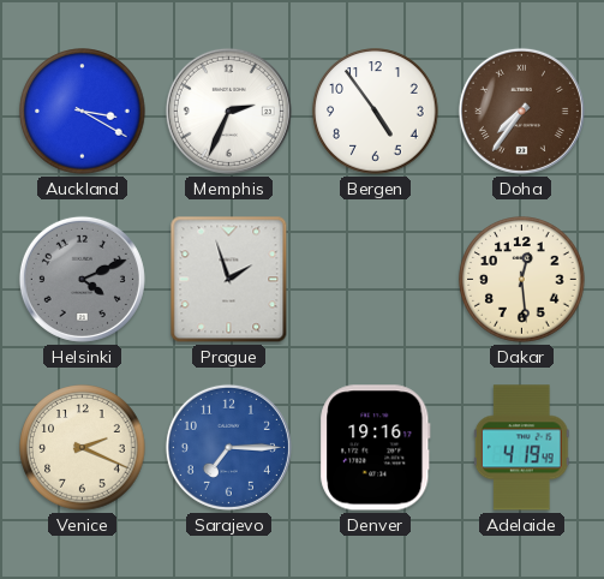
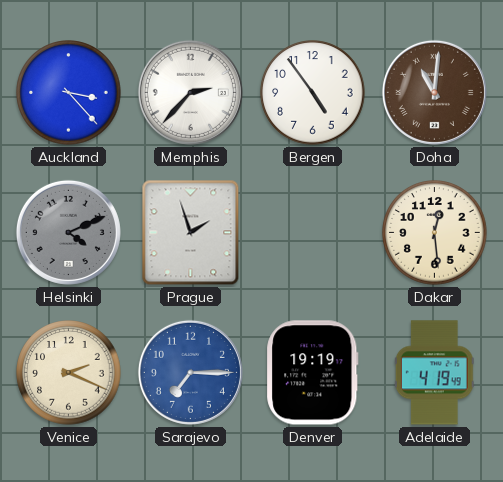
Auckland: 3:20 -> 3:23
Memphis: 2:34 -> 2:37
Doha: 7:36 -> 11:01
Denver: 19:16 -> 19:19
